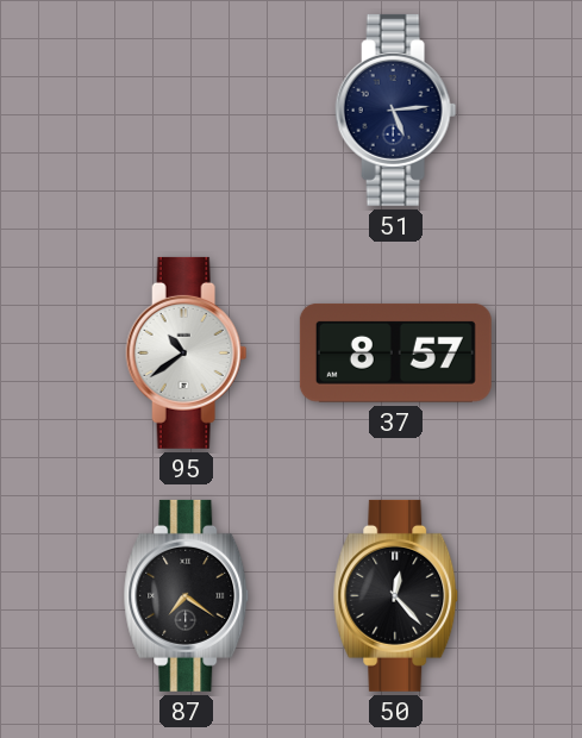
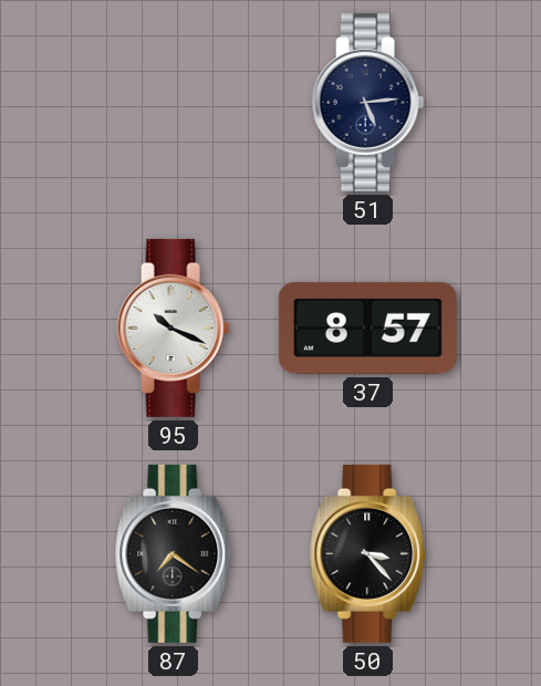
95: 10:39 -> 10:19
50: 12:23 -> 3:23
